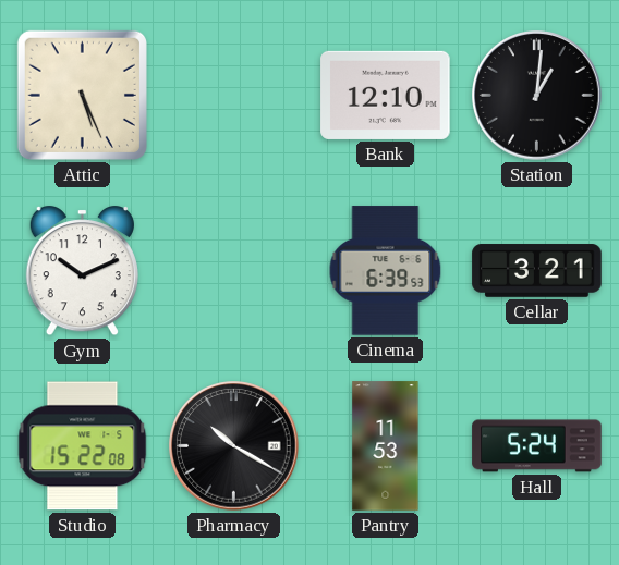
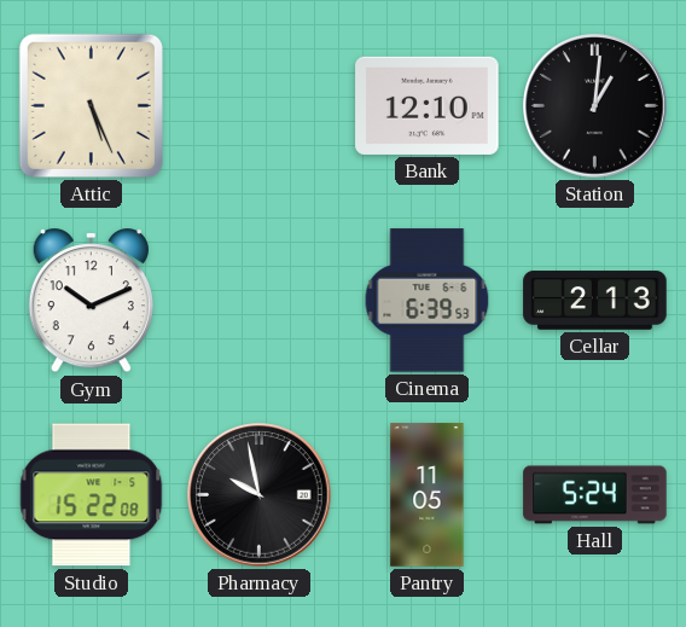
Cellar: 3:21 -> 2:13
Pharmacy: 10:20 -> 9:58
Pantry: 11:53 -> 11:05
